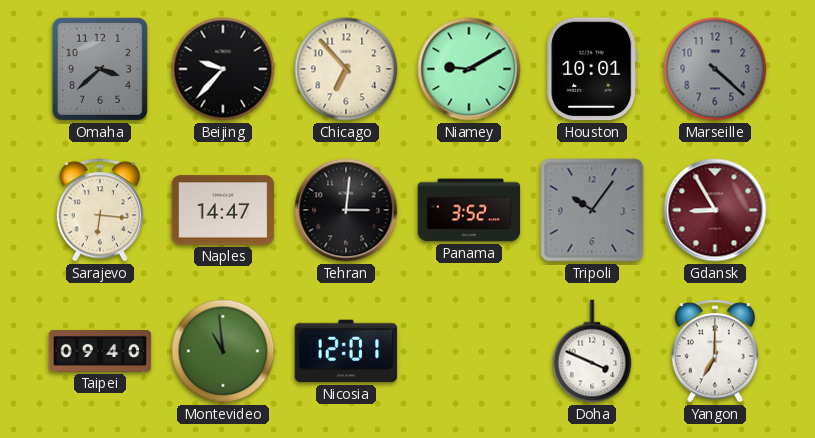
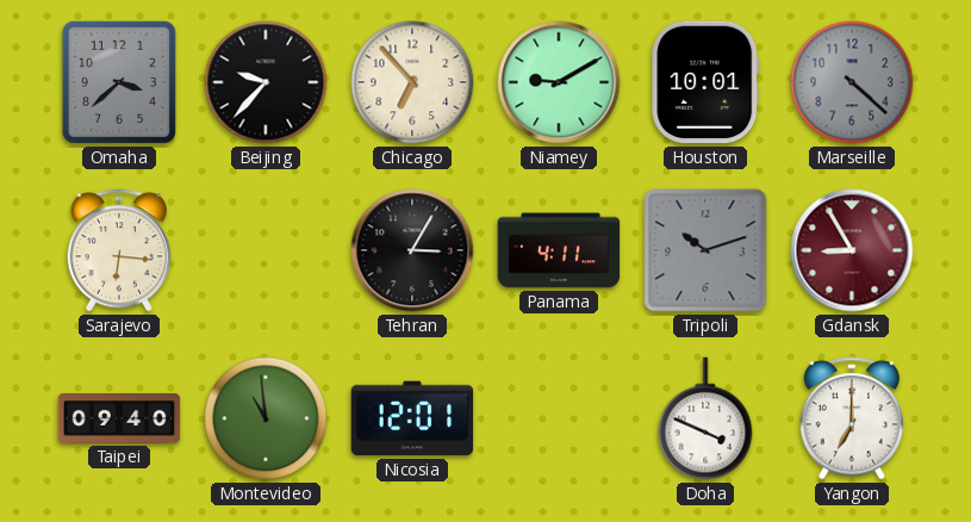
Naples: 14:47 -> none
Tehran: 3:01 -> 3:05
Panama: 3:52 -> 4:11
Tripoli: 10:06 -> 10:12
